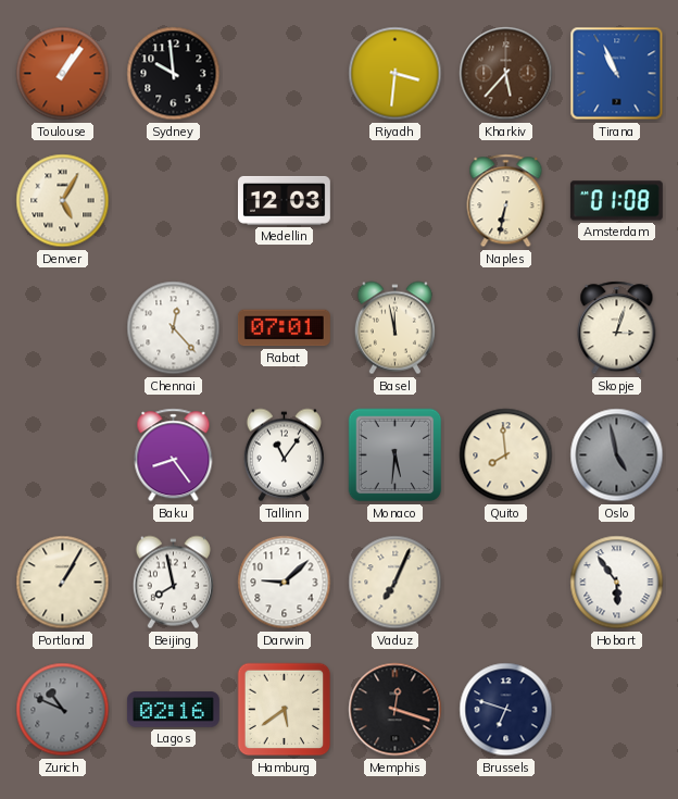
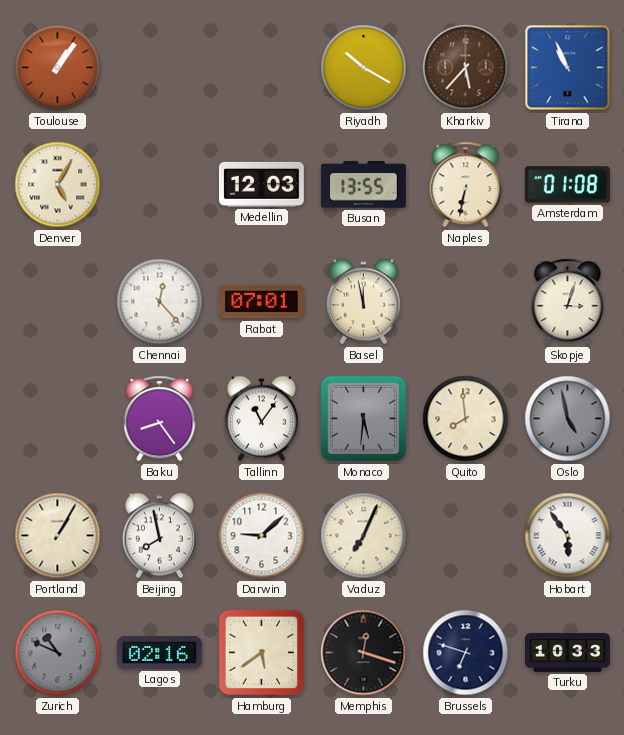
Sydney: 9:59 -> none
Riyadh: 3:31 -> 10:20
Busan: none -> 13:55
Turku: none -> 10:33
